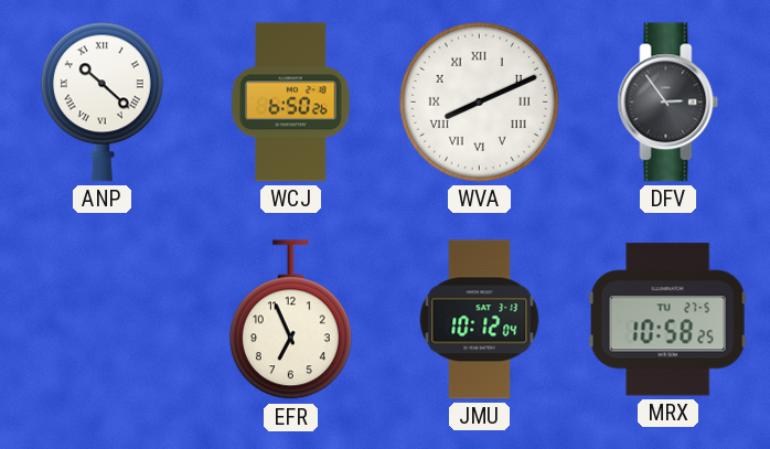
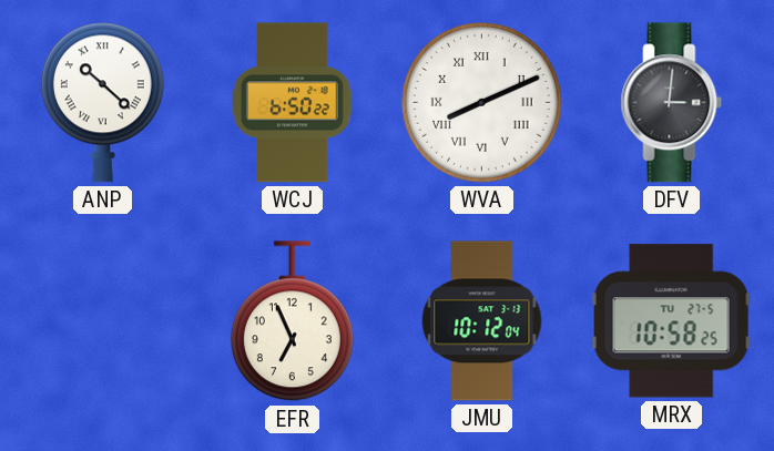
WCJ: 6:50:26 -> 6:50:22
DFV: 2:54 -> 3:01
